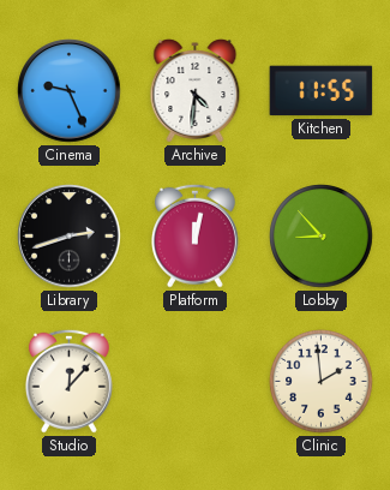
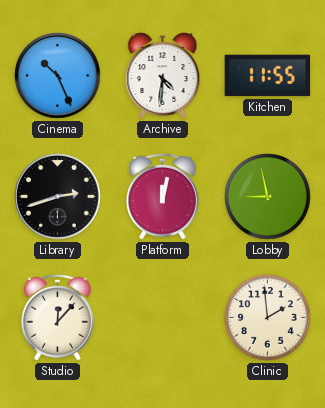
Cinema: 9:26 -> 10:26
Lobby: 8:53 -> 8:58
